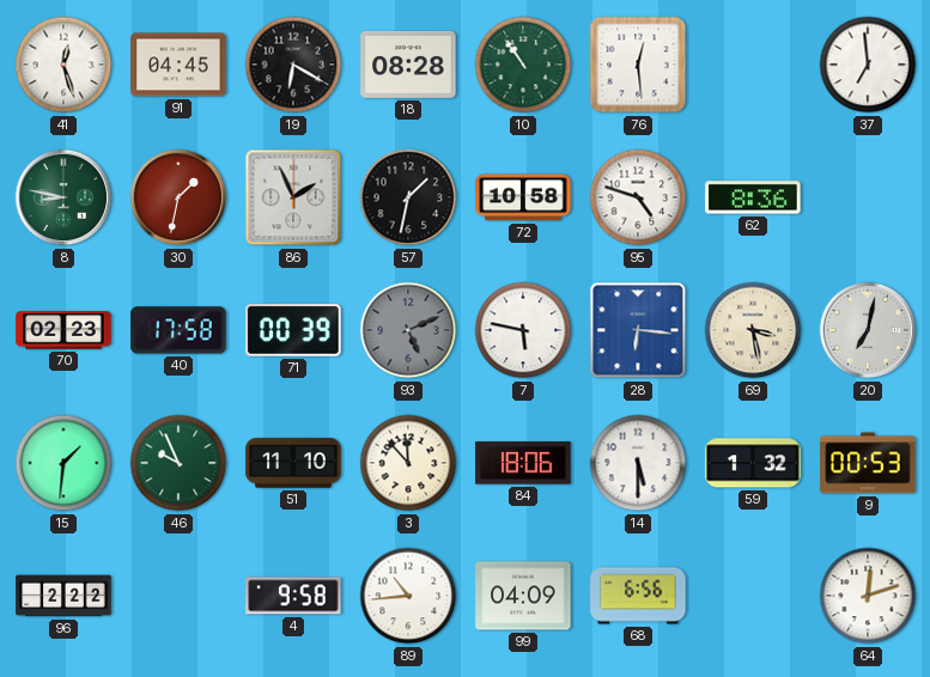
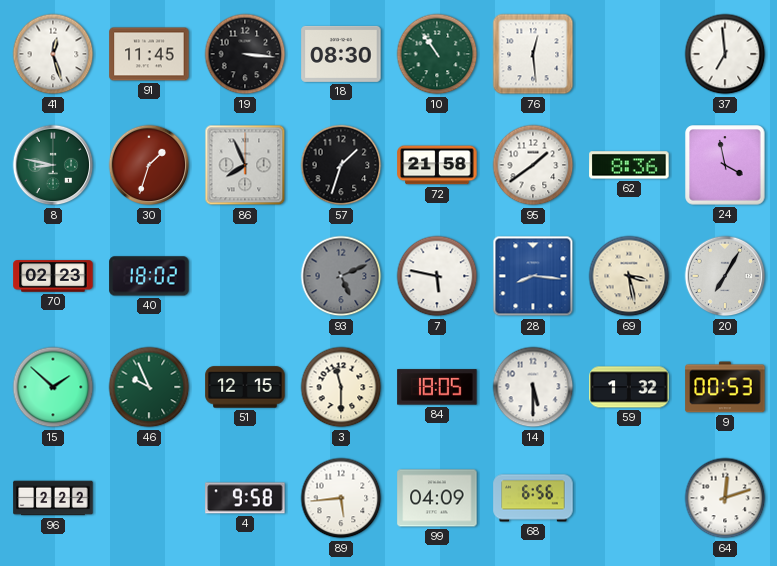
91: 04:45 -> 11:45
19: 6:20 -> 3:16
18: 08:28 -> 08:30
30: 1:32 -> 1:33
86: 1:56 -> 7:56
57: 1:32 -> 1:33
72: 10:58 -> 21:58
95: 4:48 -> 1:39
24: none -> 3:58
40: 17:58 -> 18:02
71: 00:39 -> none
28: 6:16 -> 8:16
20: 7:02 -> 7:05
15: 1:31 -> 1:52
51: 11:10 -> 12:15
3: 11:53 -> 11:30
84: 18:06 -> 18:05
89: 10:44 -> 5:44
